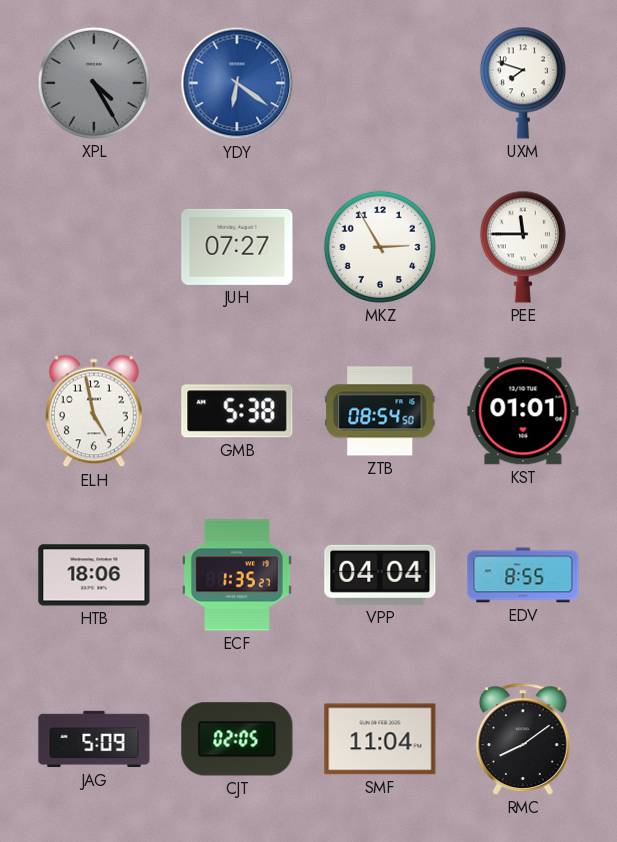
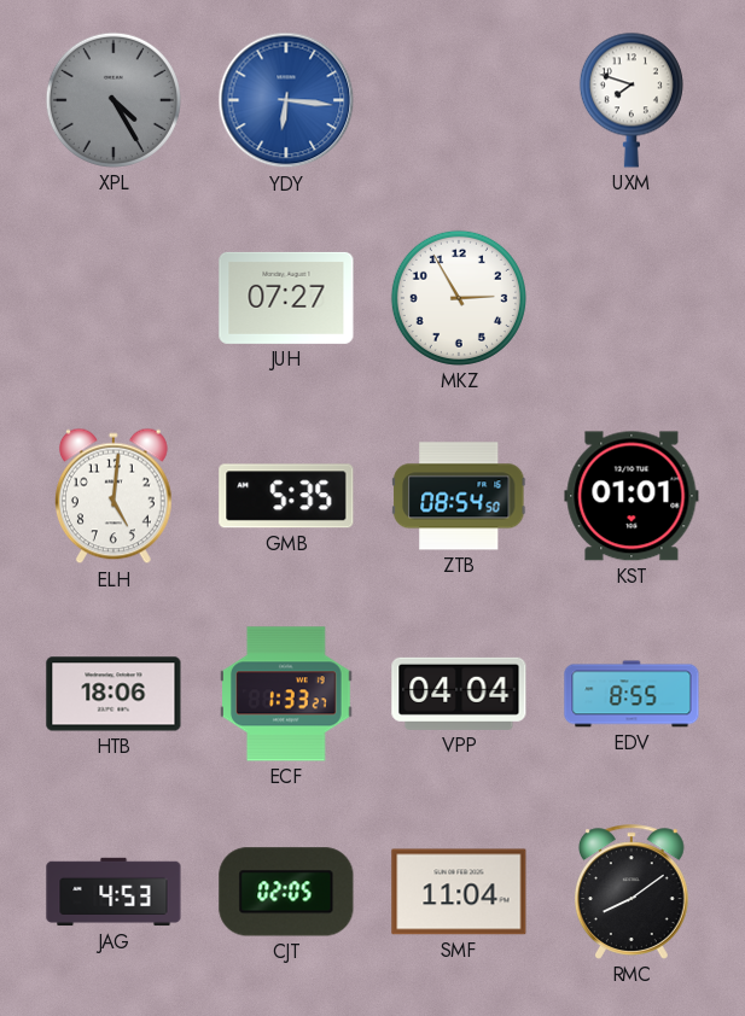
YDY: 6:21 -> 6:16
PEE: 11:45 -> none
ELH: 4:58 -> 5:01
GMB: 5:38 -> 5:35
ECF: 1:35 -> 1:33
JAG: 5:09 -> 4:53
